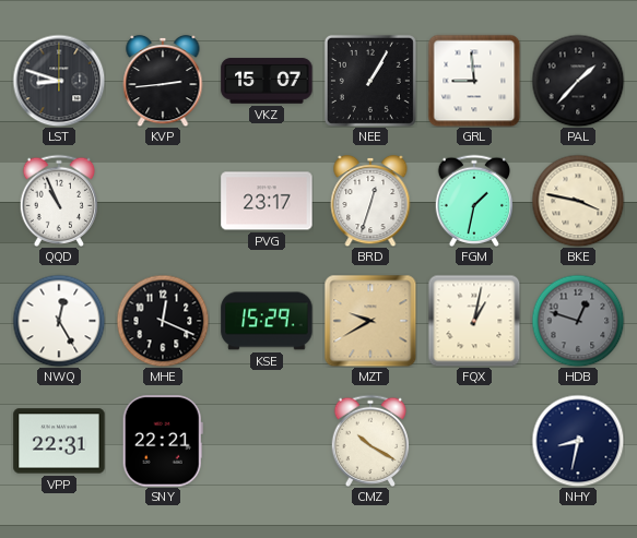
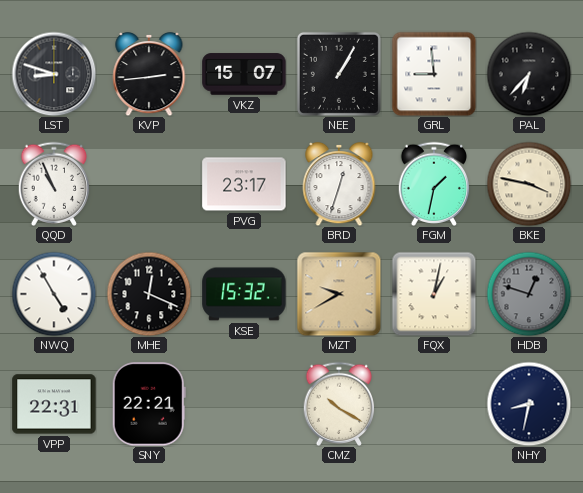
PAL: 1:37 -> 6:37
NWQ: 12:25 -> 4:55
KSE: 15:29 -> 15:32
